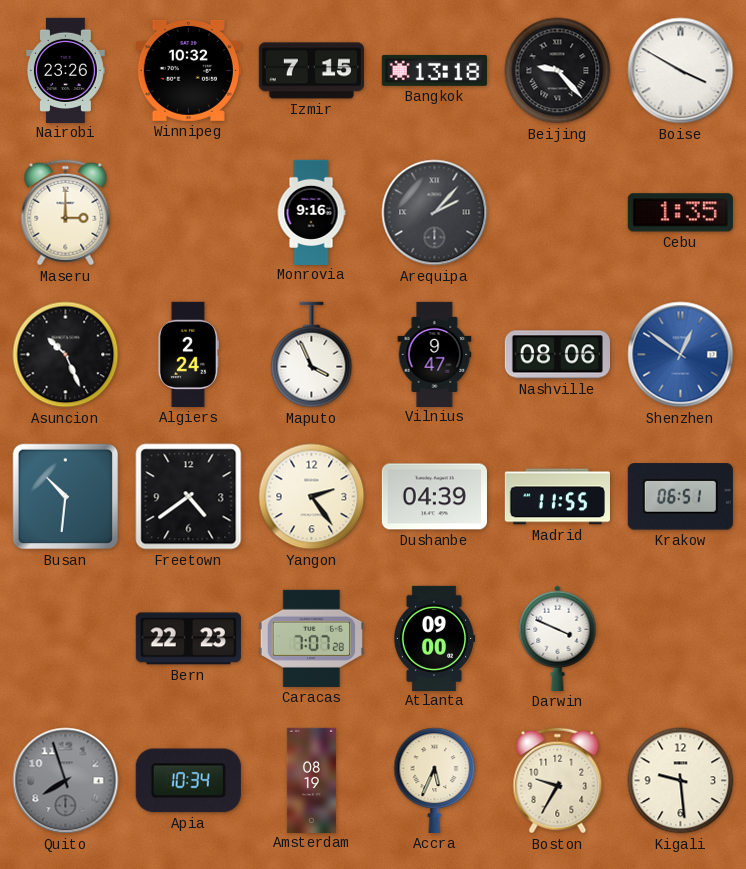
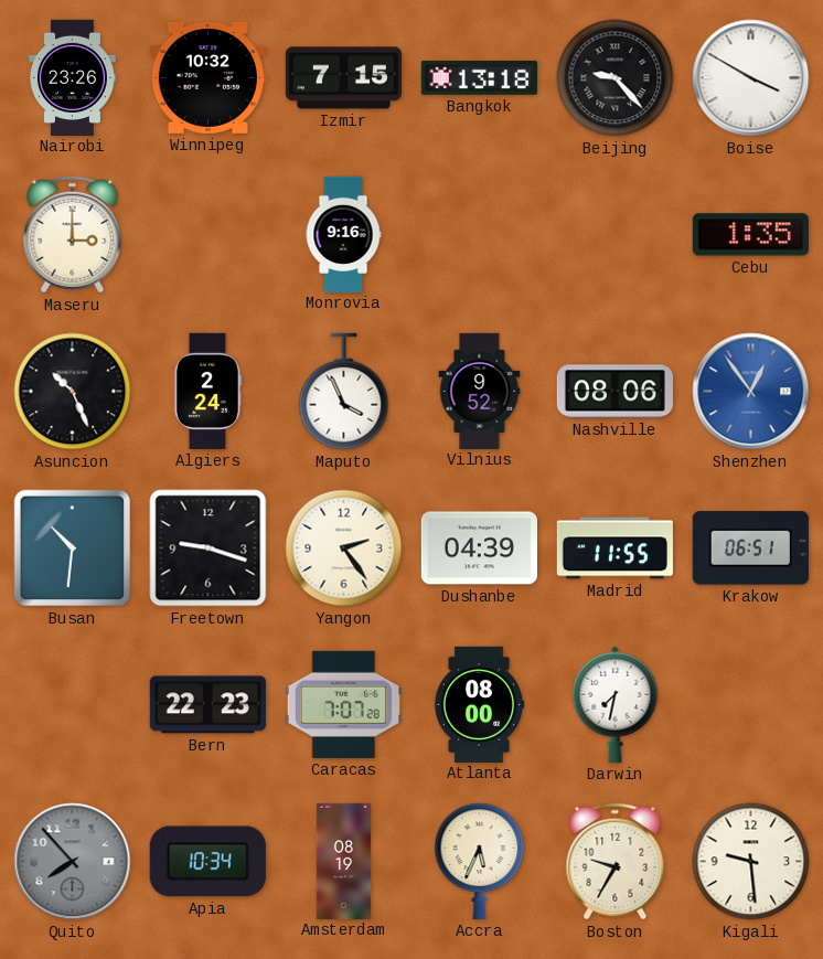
Arequipa: 2:07 -> none
Vilnius: 9:47 -> 9:52
Shenzhen: 12:51 -> 12:54
Freetown: 4:39 -> 9:18
Atlanta: 09:00 -> 08:00
Darwin: 3:49 -> 7:32
Quito: 7:57 -> 7:53
